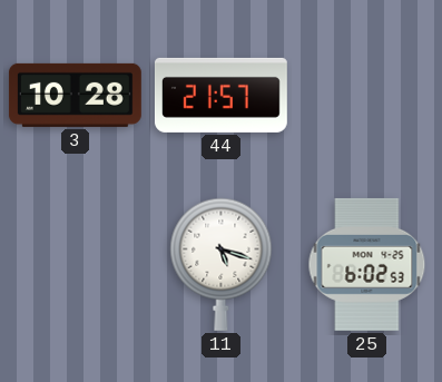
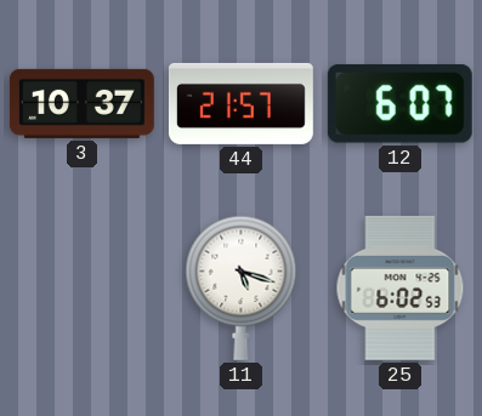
3: 10:28 -> 10:37
12: none -> 6:07
